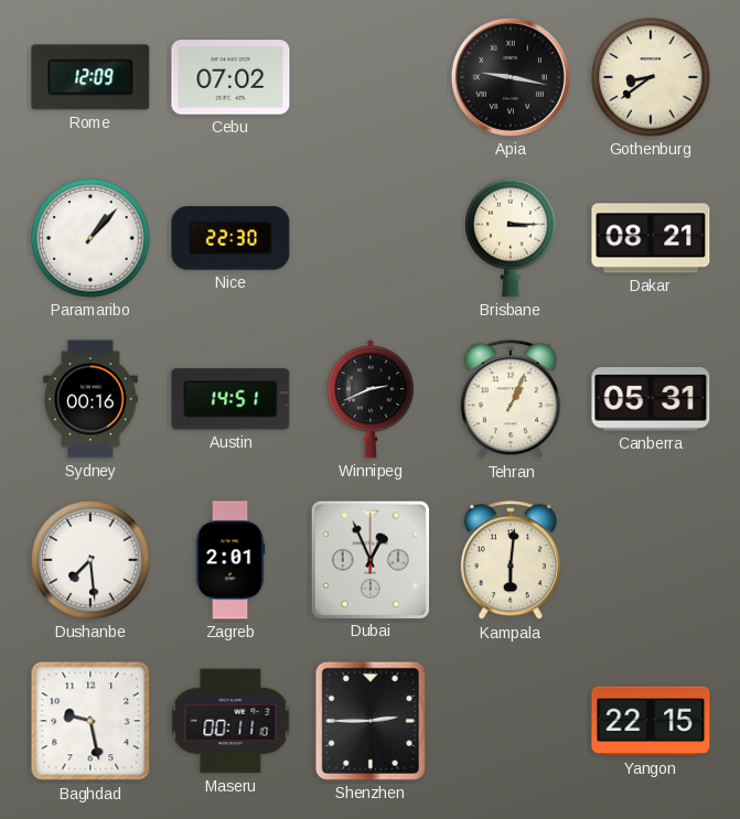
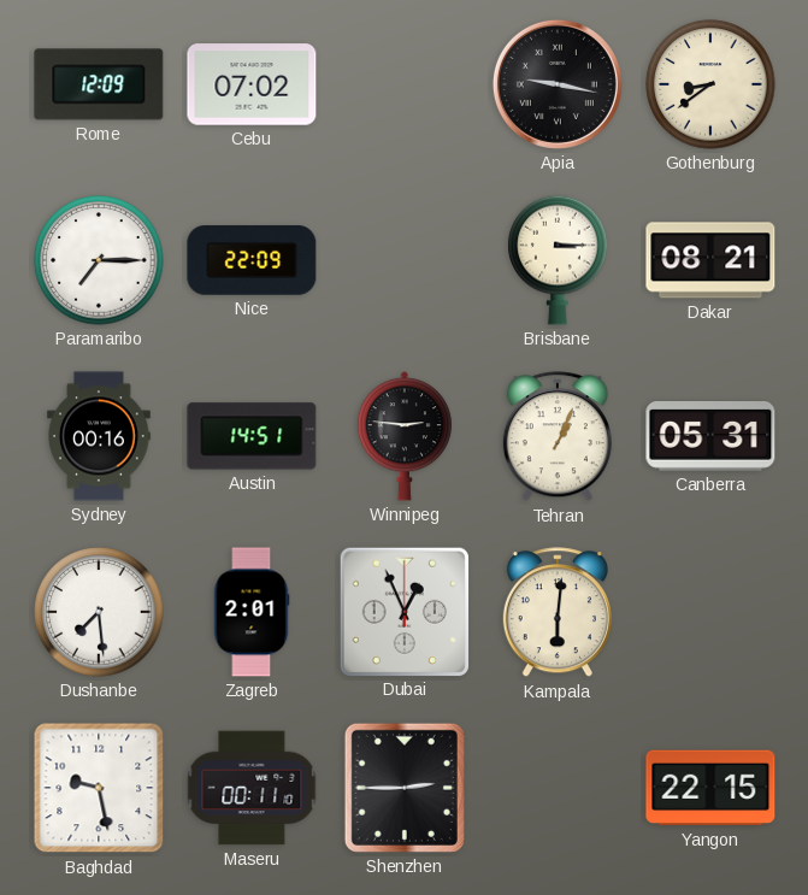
Paramaribo: 1:07 -> 7:15
Nice: 22:30 -> 22:09
Winnipeg: 2:41 -> 2:46
